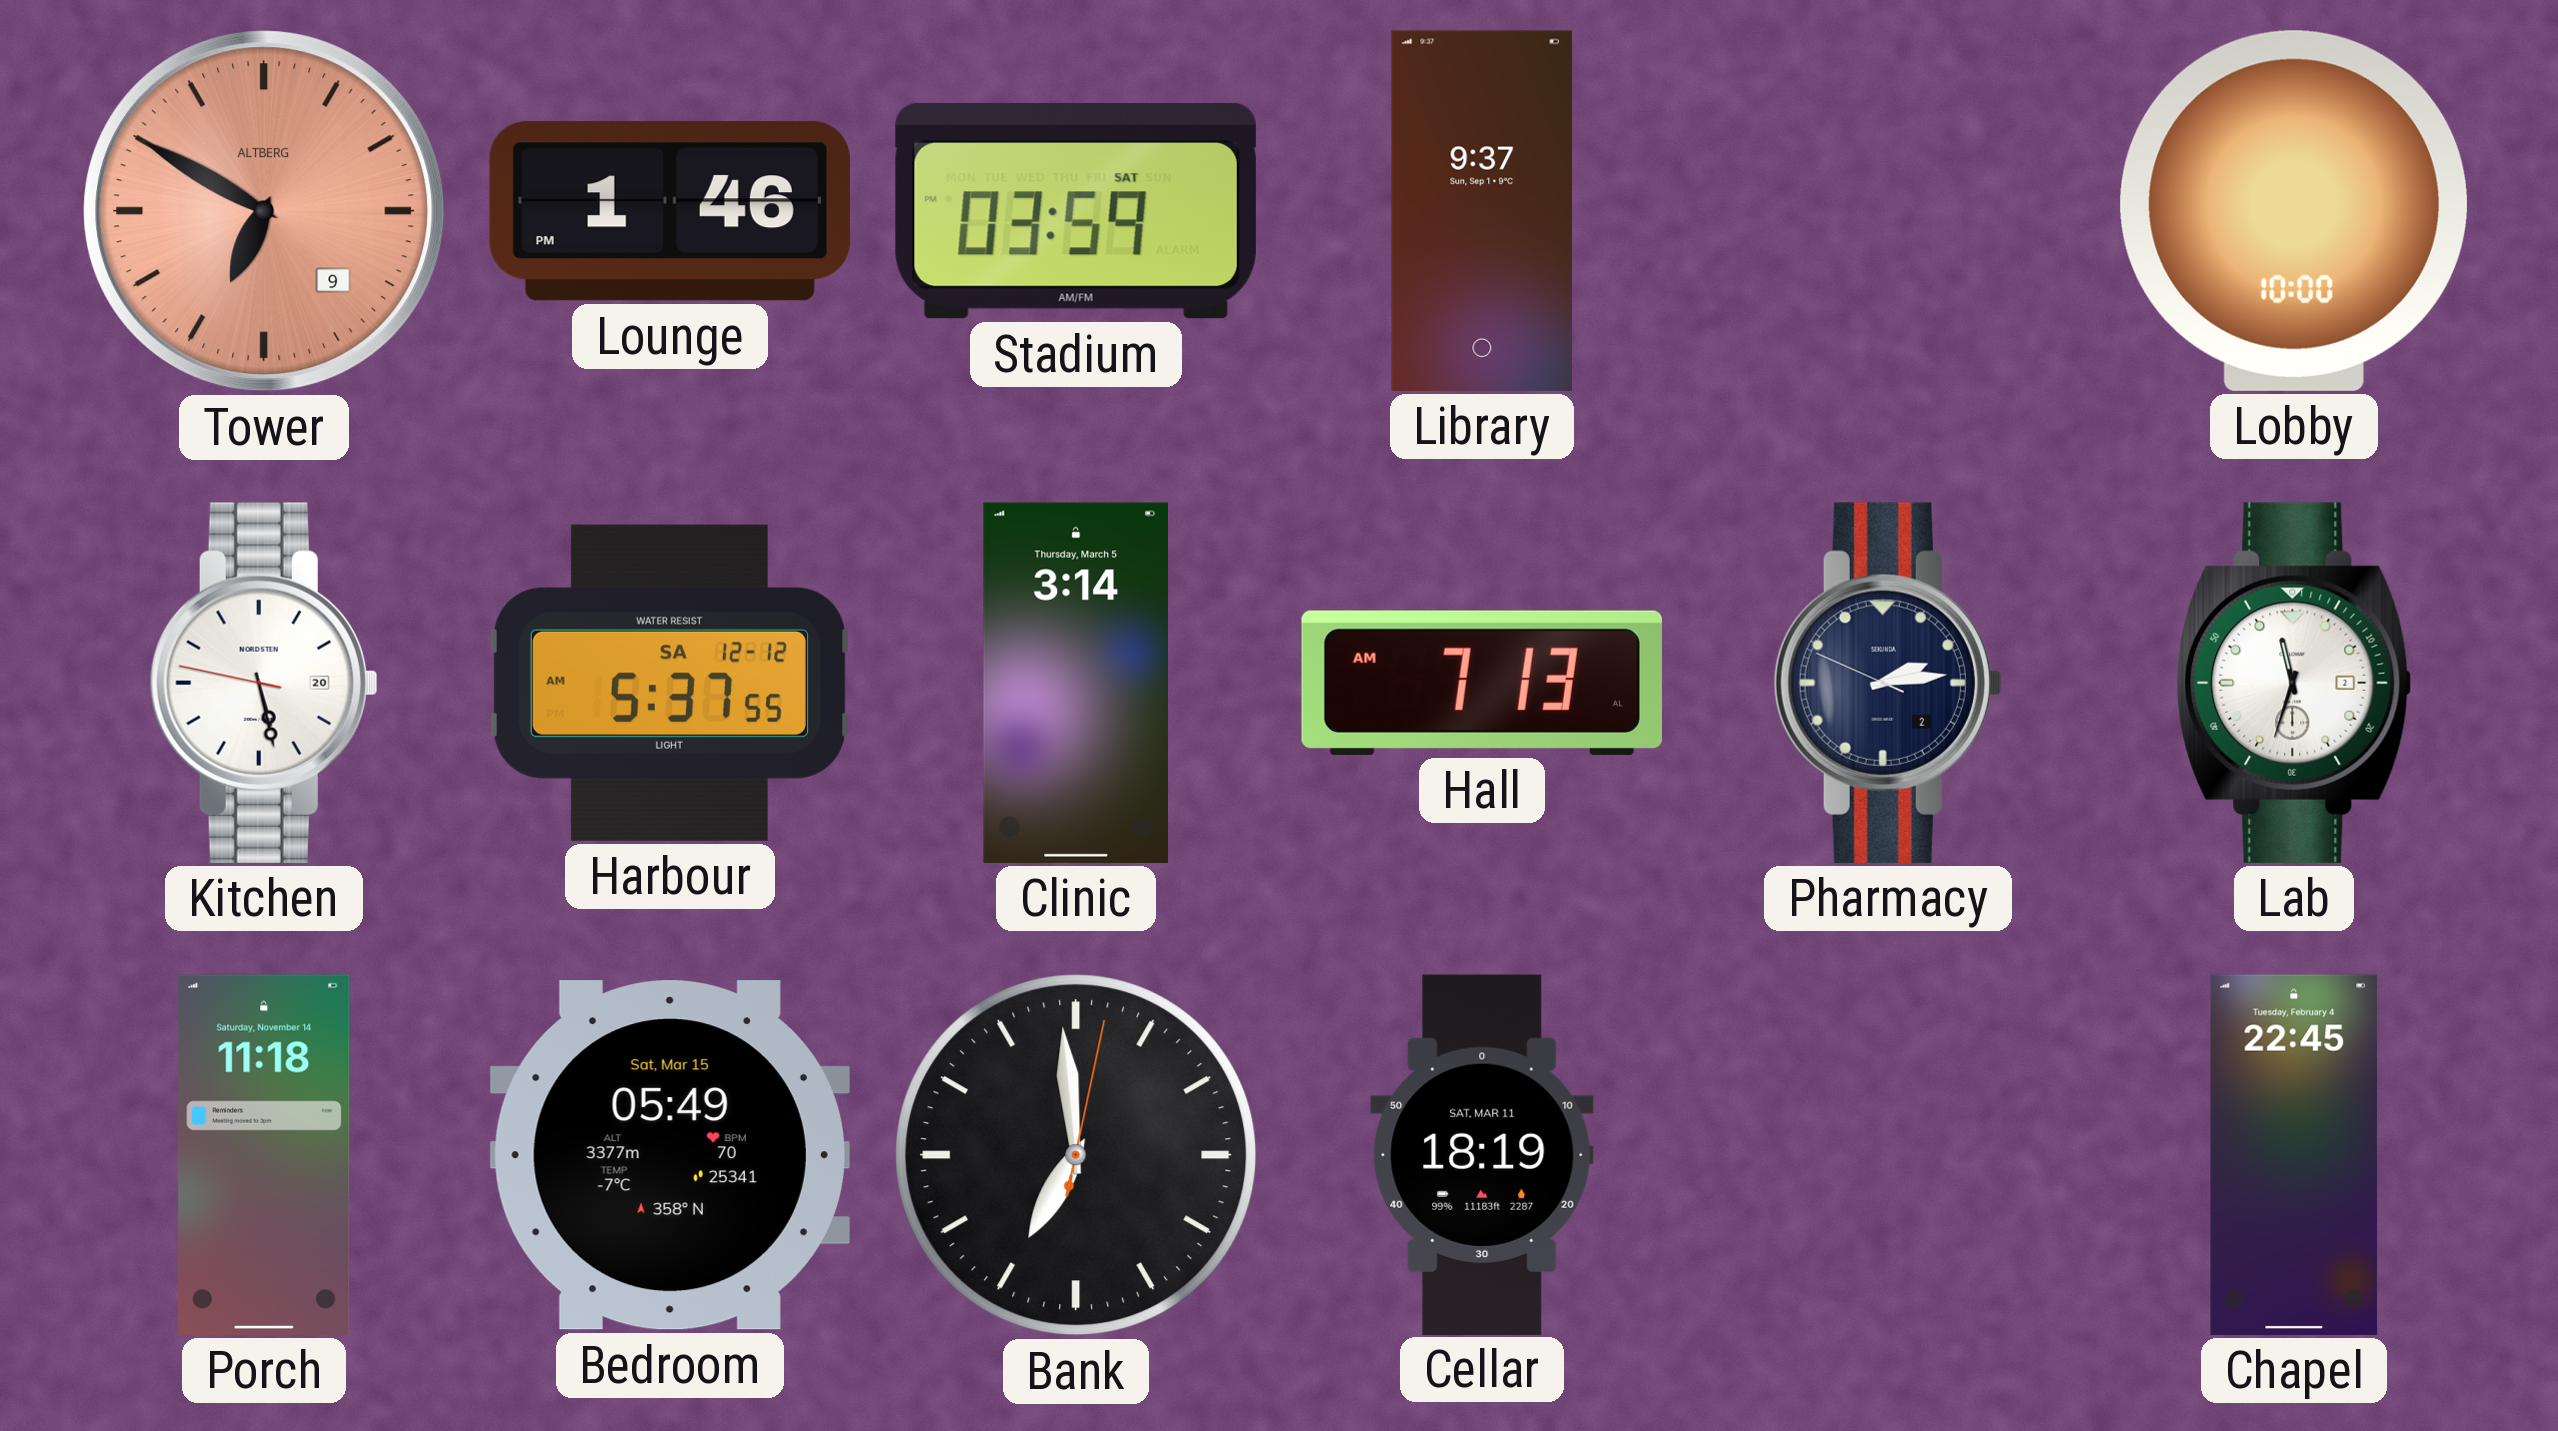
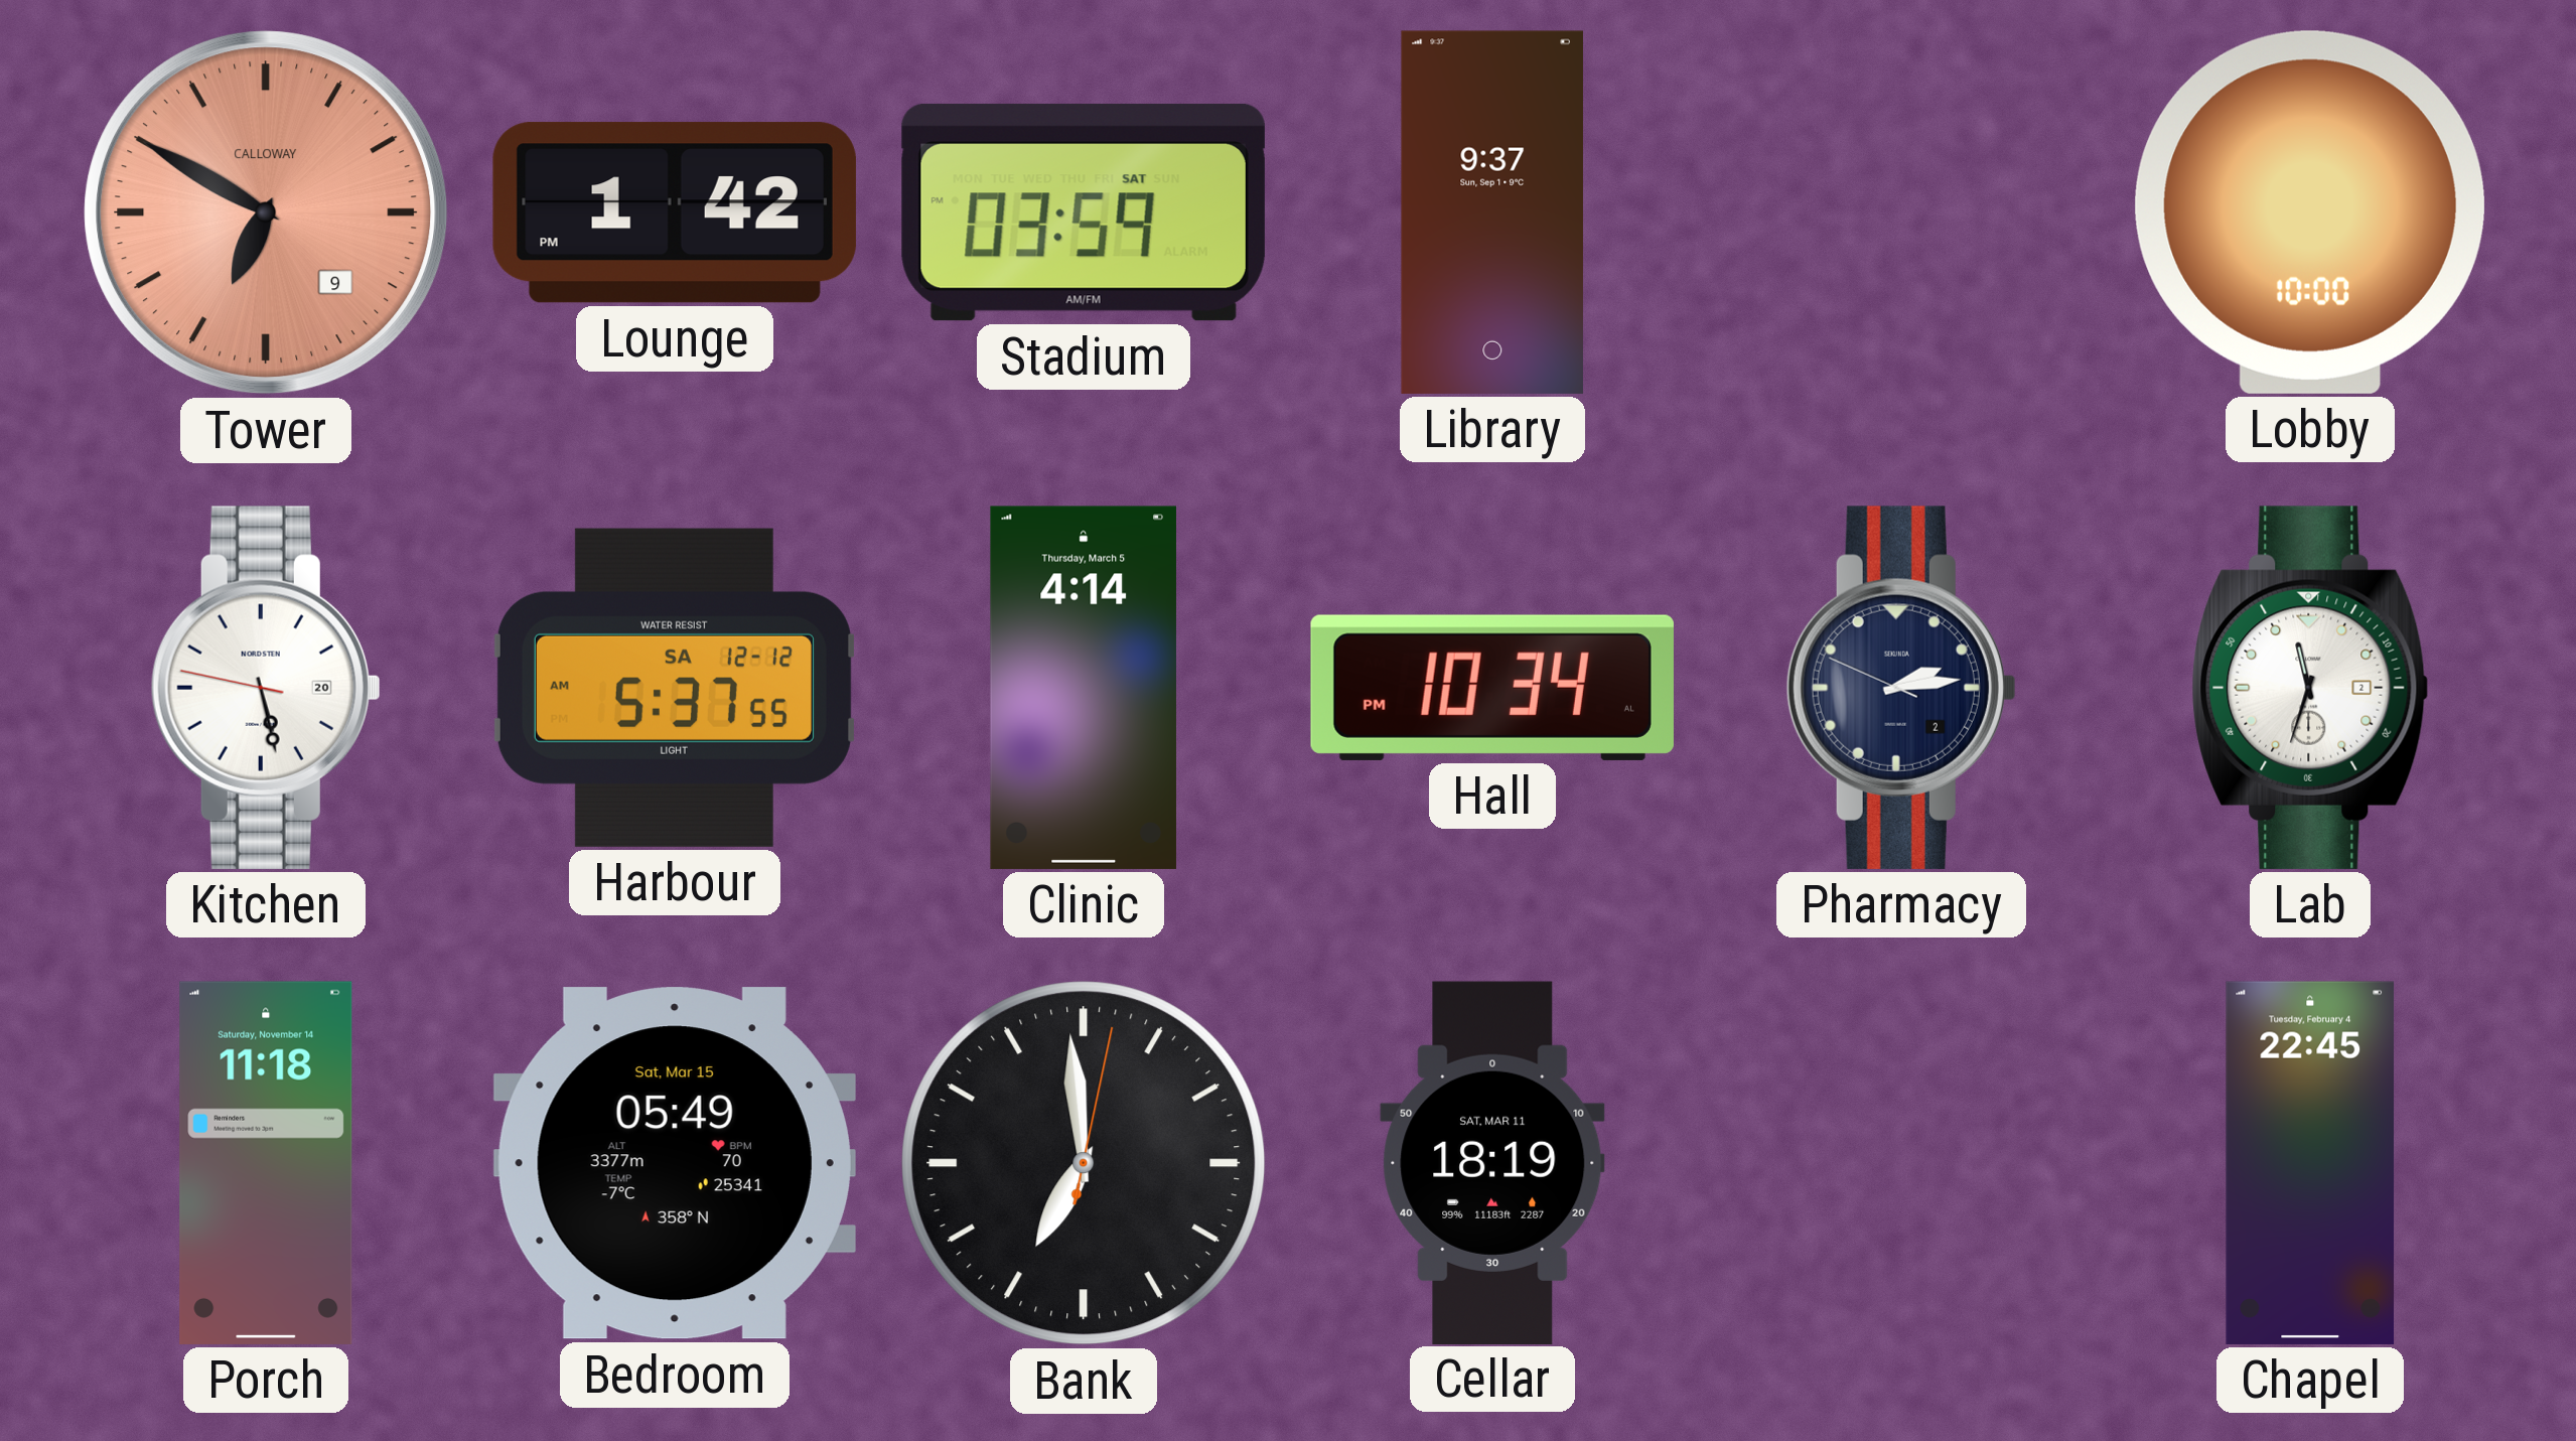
Tower brand: ALTBERG -> CALLOWAY
Lounge: 1:46 -> 1:42
Clinic: 3:14 -> 4:14
Hall: 7:13 -> 10:34
